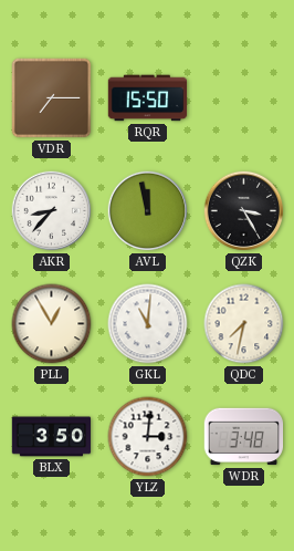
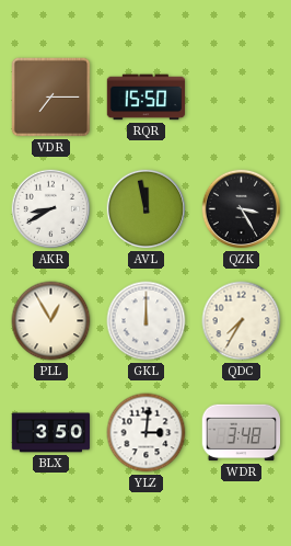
AKR: 8:37 -> 8:40
GKL: 11:01 -> 12:00
QDC: 7:32 -> 7:35
